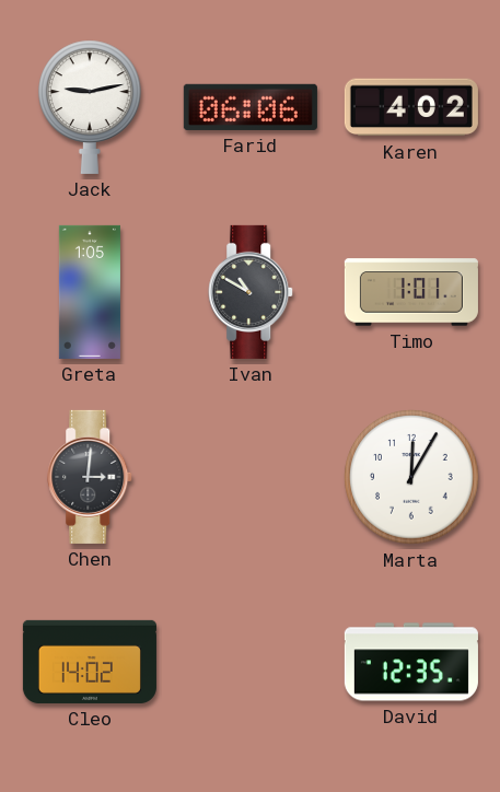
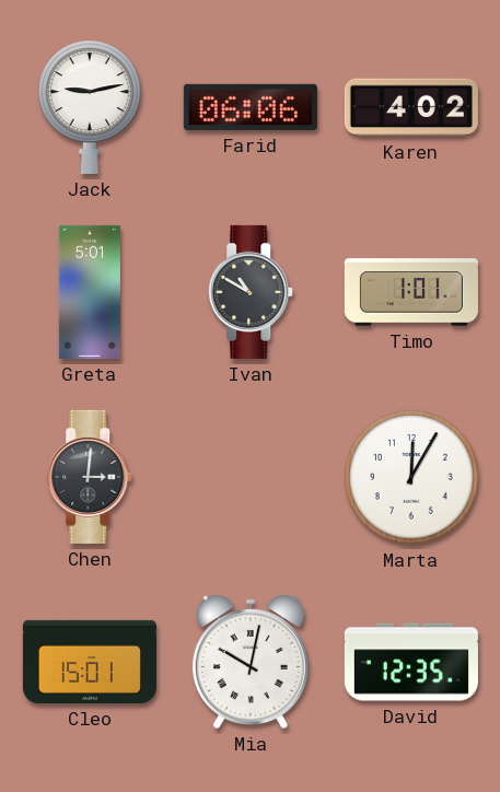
Greta: 1:05 -> 5:01
Cleo: 14:02 -> 15:01
Mia: none -> 10:02
